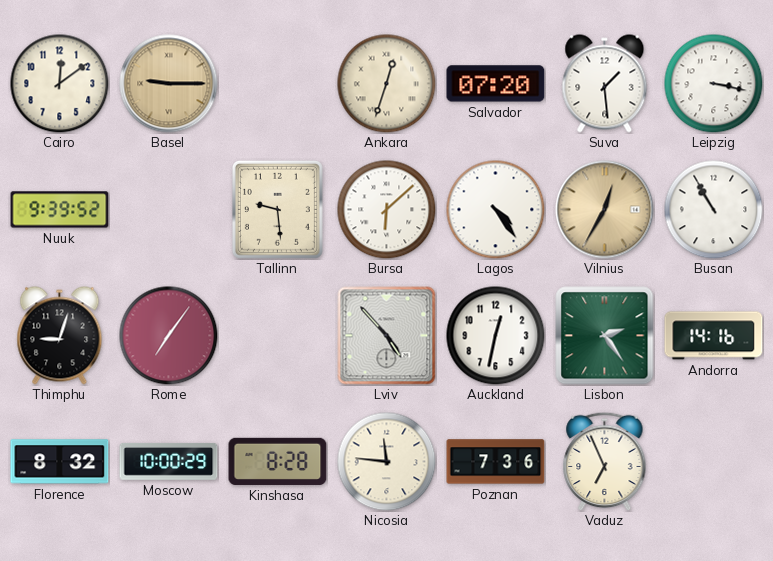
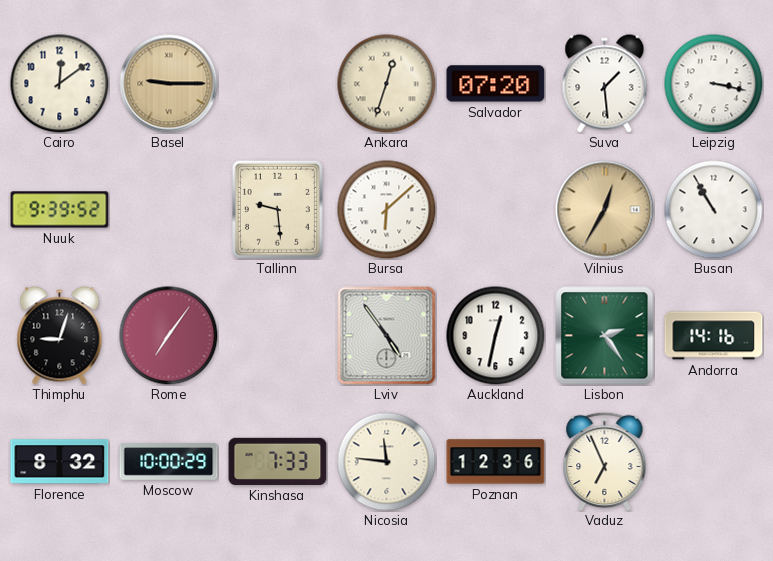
Lagos: 4:24 -> none
Lviv: 4:53 -> 4:54
Kinshasa: 8:28 -> 7:33
Poznan: 7:36 -> 12:36
